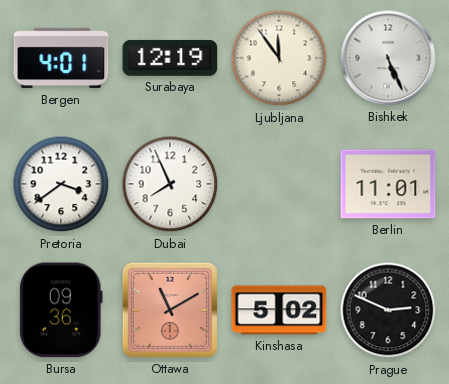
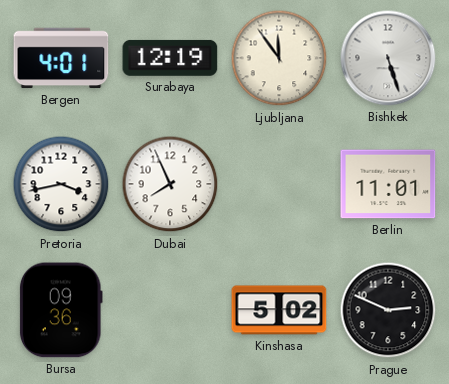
Bishkek: 5:26 -> 5:27
Pretoria: 3:39 -> 3:43
Ottawa: 11:10 -> none
